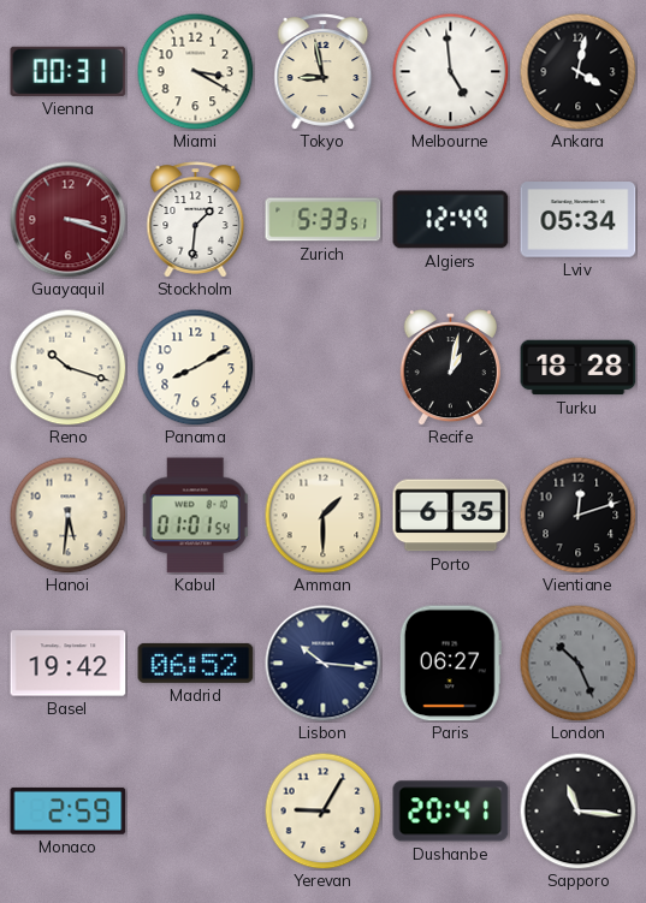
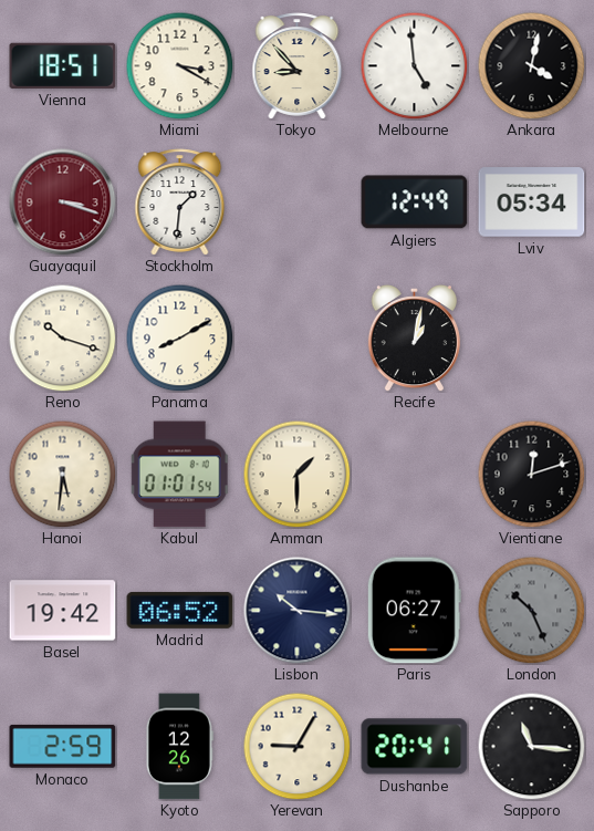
Vienna: 00:31 -> 18:51
Tokyo: 8:58 -> 8:53
Zurich: 5:33 -> none
Turku: 18:28 -> none
Porto: 6:35 -> none
Kyoto: none -> 12:26
